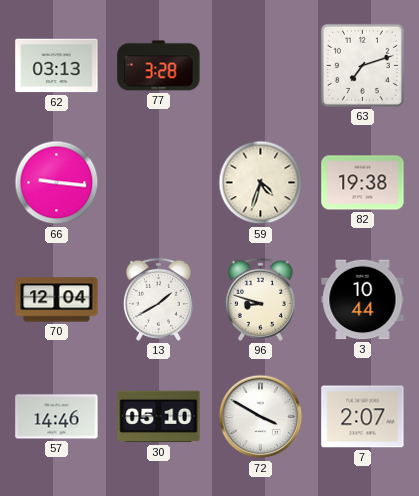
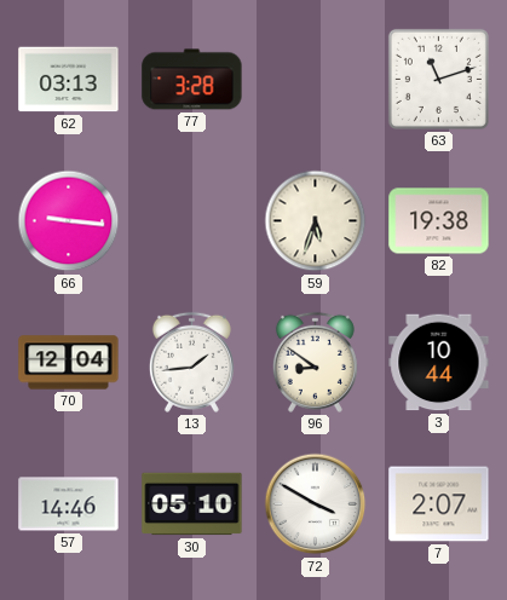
63: 7:12 -> 11:12
59: 4:33 -> 5:33
13: 1:40 -> 1:44
96: 8:48 -> 8:51
